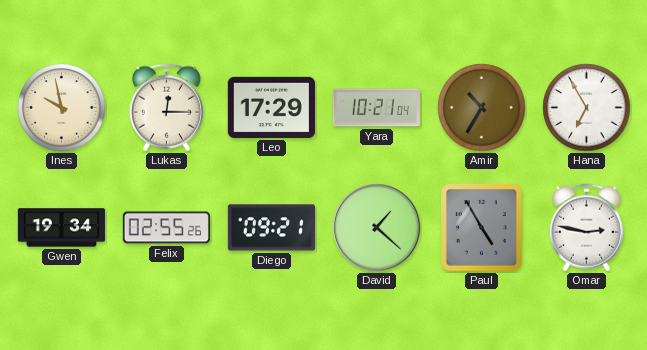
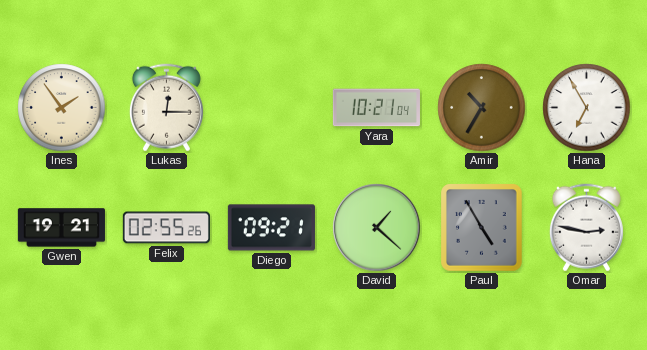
Ines: 9:58 -> 1:54
Leo: 17:29 -> none
Gwen: 19:34 -> 19:21
